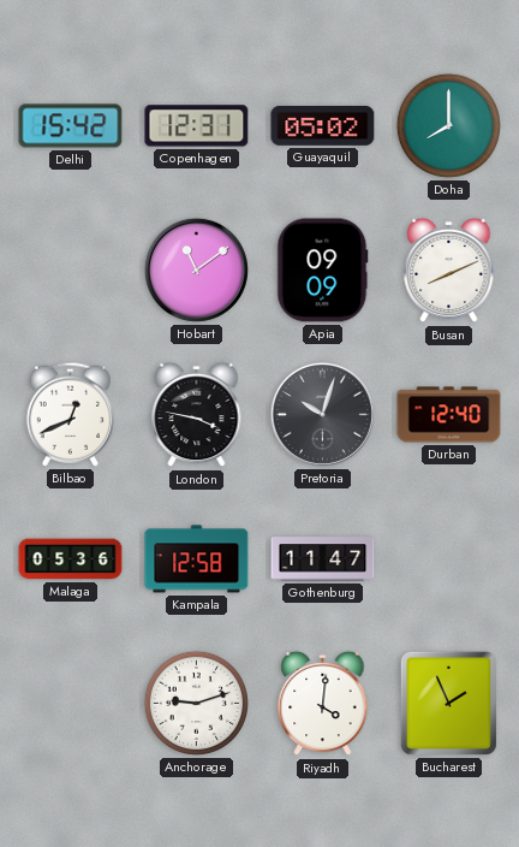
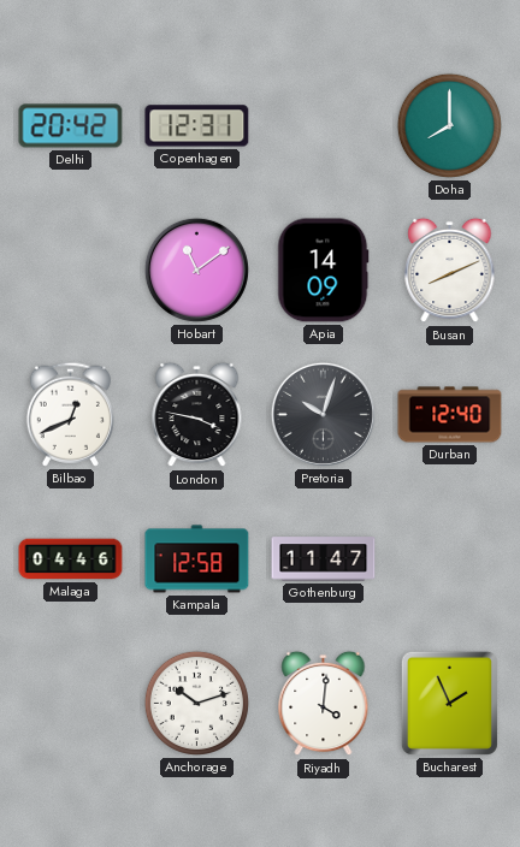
Delhi: 15:42 -> 20:42
Guayaquil: 05:02 -> none
Apia: 09:09 -> 14:09
Malaga: 05:36 -> 04:46
Anchorage: 9:12 -> 10:12
